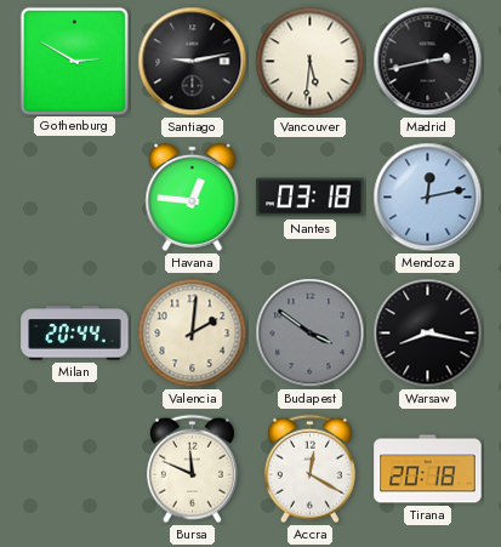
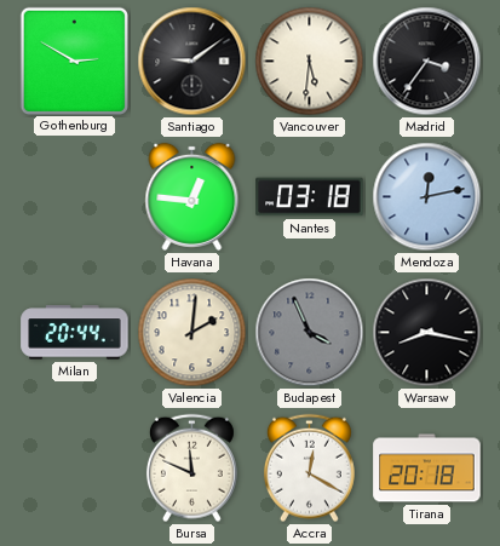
Santiago: 9:13 -> 9:09
Madrid: 2:43 -> 3:36
Budapest: 3:51 -> 3:56
